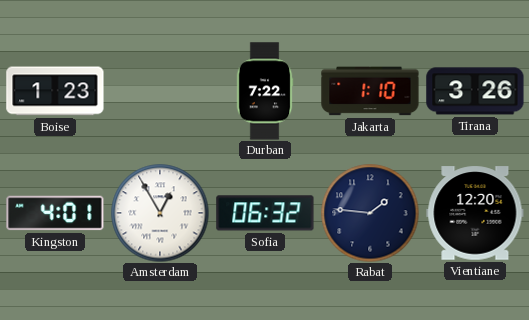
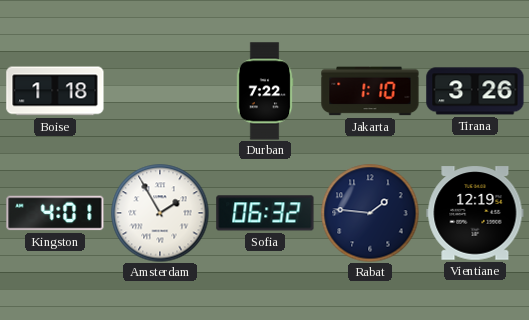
Boise: 1:23 -> 1:18
Amsterdam: 12:55 -> 1:55
Vientiane: 12:20 -> 12:19
